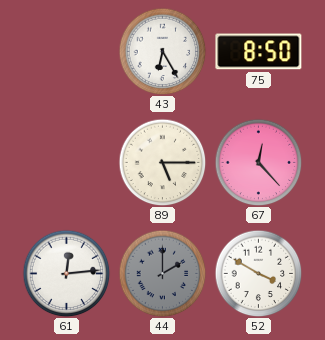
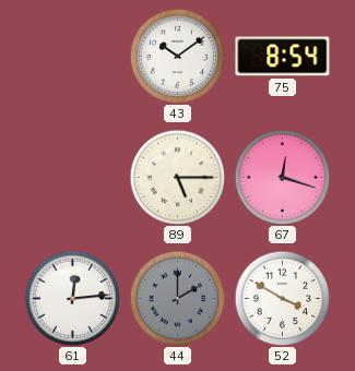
43: 6:25 -> 10:09
75: 8:50 -> 8:54
67: 12:23 -> 12:18
